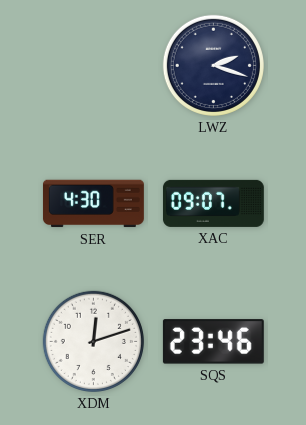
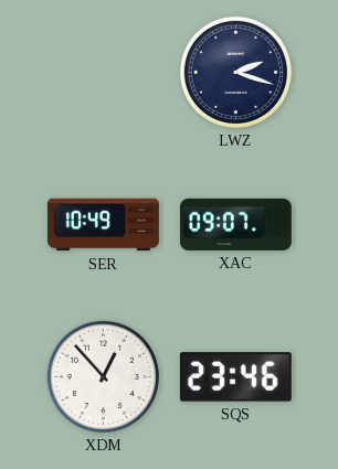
SER: 4:30 -> 10:49
XDM: 12:12 -> 12:53
